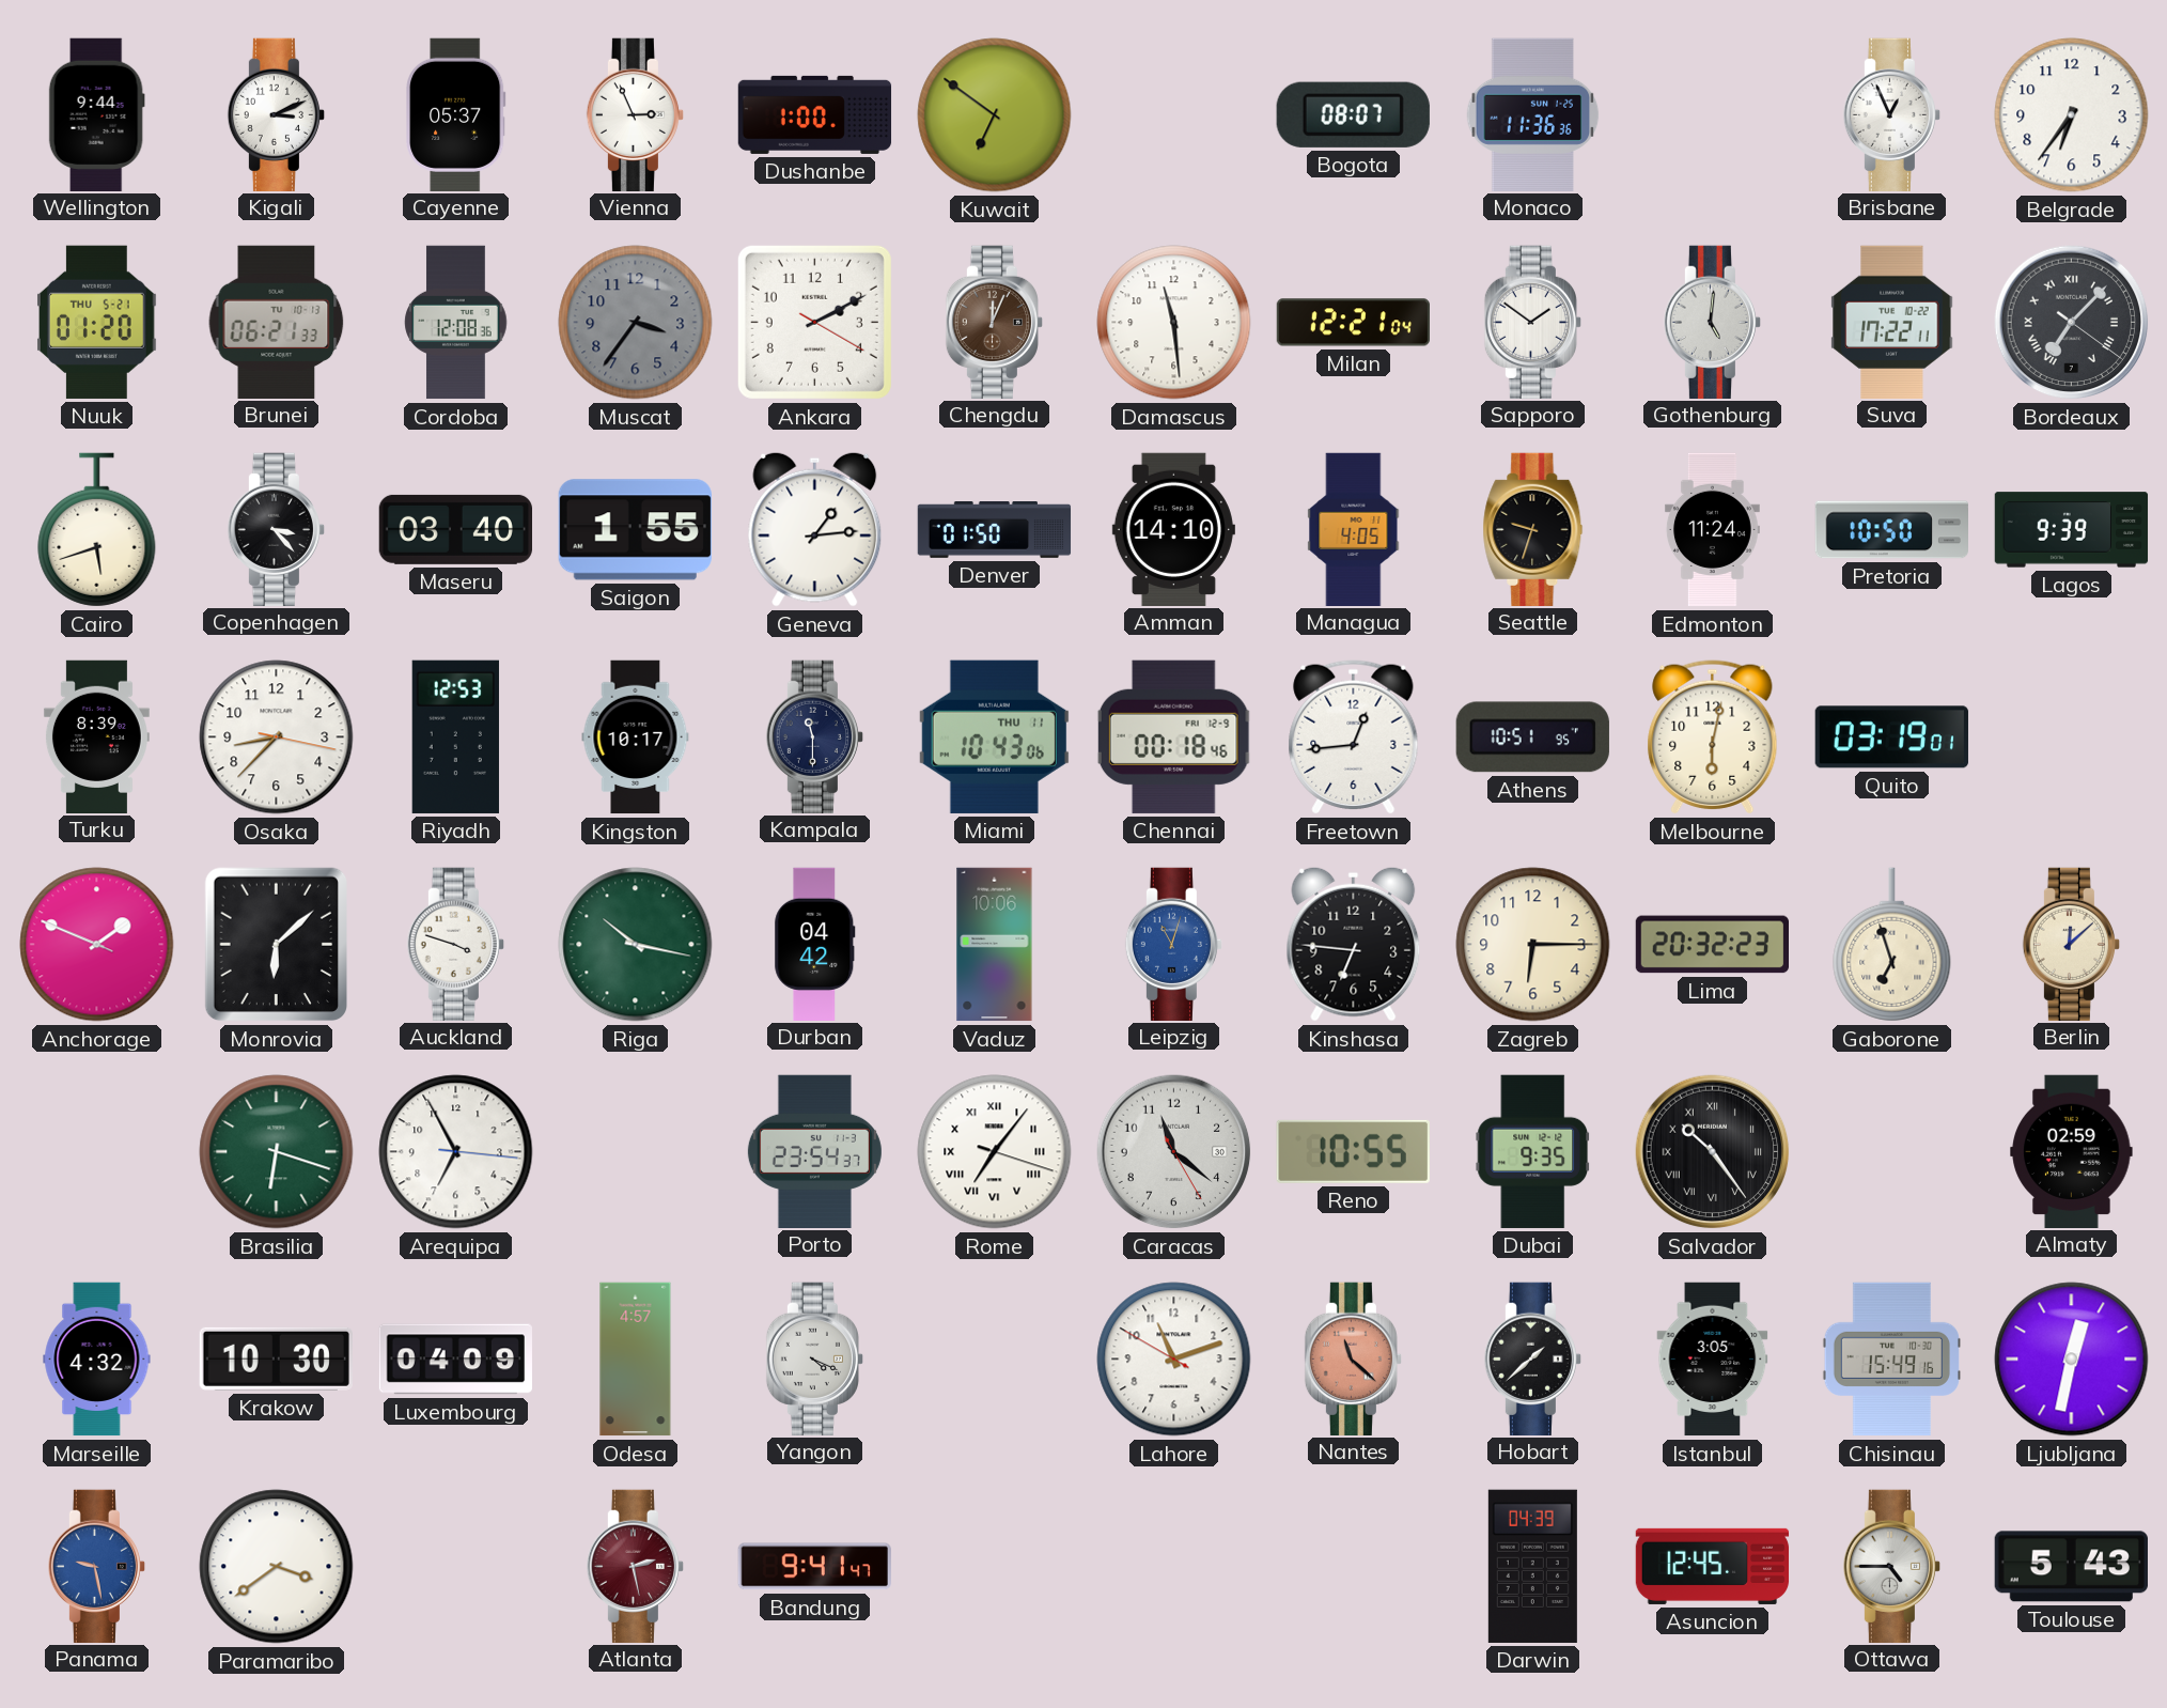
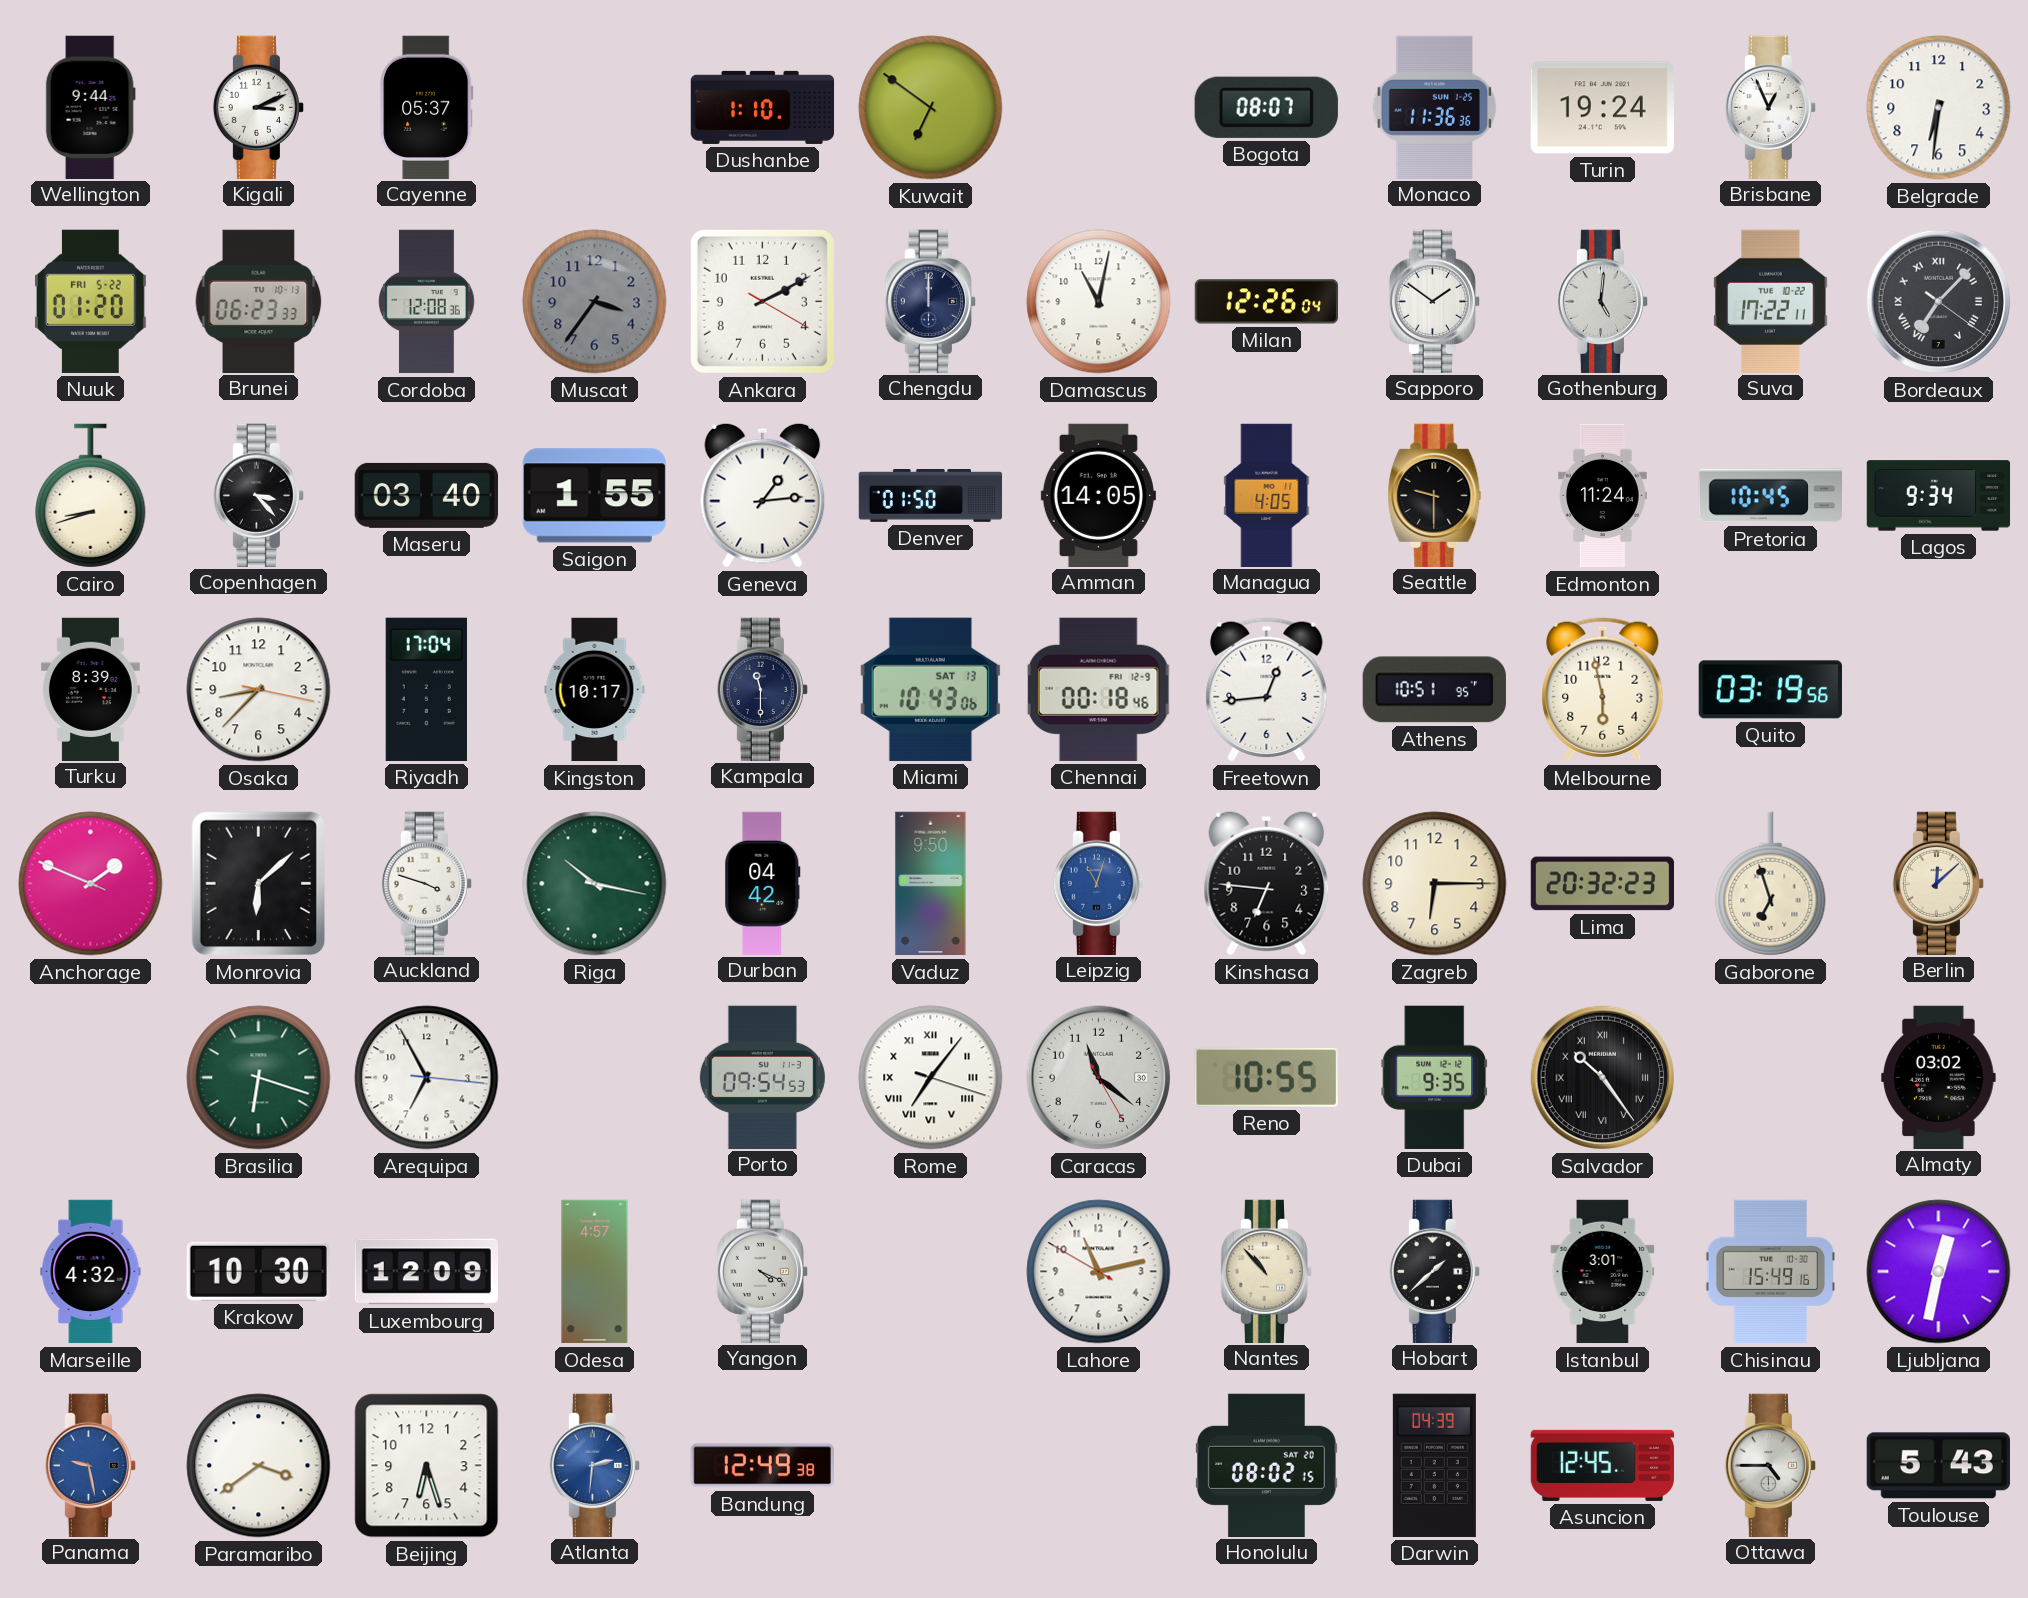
Vienna: 2:56 -> none
Dushanbe: 1:00 -> 1:10
Turin: none -> 19:24
Belgrade: 6:36 -> 6:31
Nuuk date: THU 5-21 -> FRI 5-22
Brunei: 06:21 -> 06:23
Chengdu: 12:04 -> 12:00
Chengdu dial: brown -> navy
Damascus: 11:29 -> 11:02
Milan: 12:21 -> 12:26
Cairo: 5:42 -> 8:42
Amman: 14:10 -> 14:05
Seattle: 9:33 -> 9:30
Pretoria: 10:50 -> 10:45
Lagos: 9:39 -> 9:34
Riyadh: 12:53 -> 17:04
Miami date: THU 11 -> SAT 13
Melbourne: 6:02 -> 5:58
Quito: 03:19:01 -> 03:19:56
Vaduz: 10:06 -> 9:50
Porto: 23:54 -> 09:54
Almaty: 02:59 -> 03:02
Luxembourg: 04:09 -> 12:09
Lahore: 11:11 -> 11:12
Nantes: 11:22 -> 10:53
Nantes dial: salmon -> cream
Istanbul: 3:05 -> 3:01
Beijing: none -> 6:27
Atlanta: 2:28 -> 2:31
Atlanta dial: burgundy -> blue
Bandung: 9:41 -> 12:49
Honolulu: none -> 08:02
